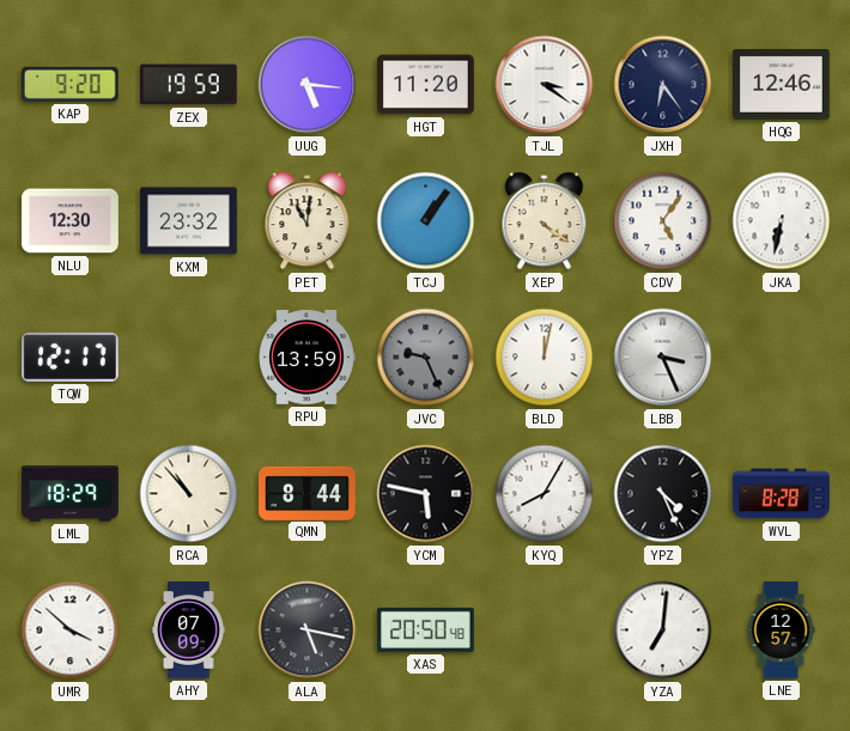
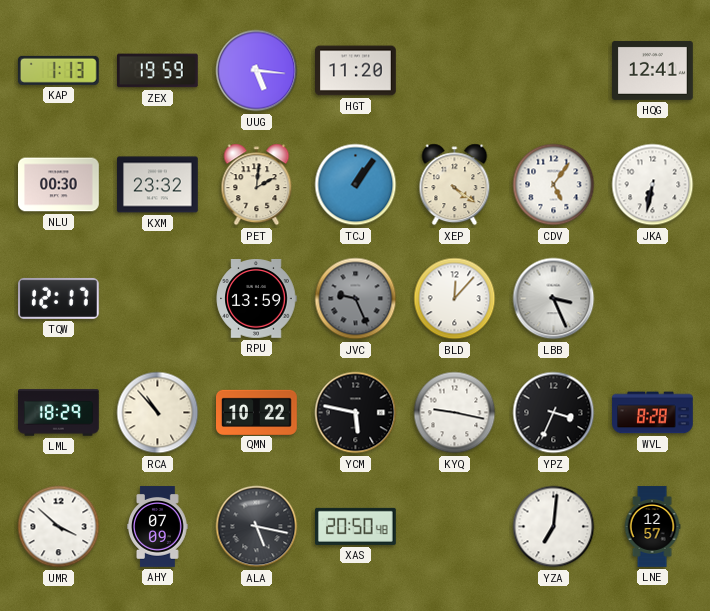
KAP: 9:20 -> 1:13
TJL: 3:21 -> none
JXH: 6:24 -> none
HQG: 12:46 -> 12:41
NLU: 12:30 -> 00:30
PET: 11:01 -> 2:01
BLD: 12:02 -> 12:07
QMN: 8:44 -> 10:22
KYQ: 8:05 -> 9:17
YPZ: 4:26 -> 3:34
